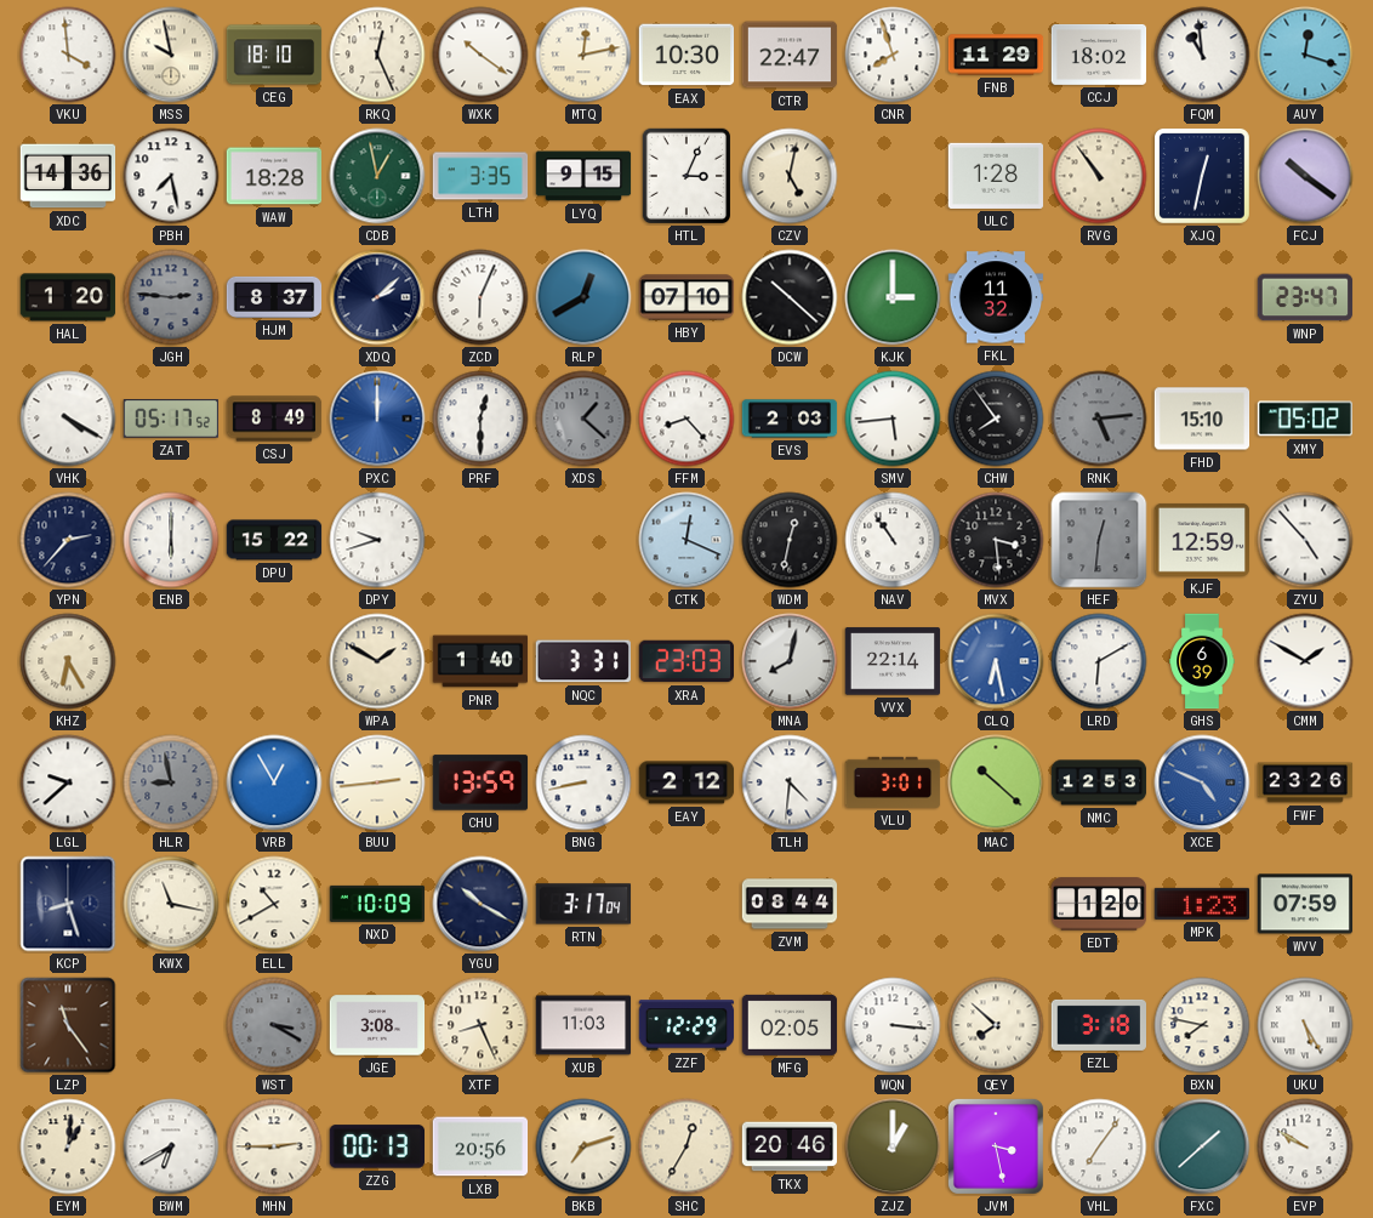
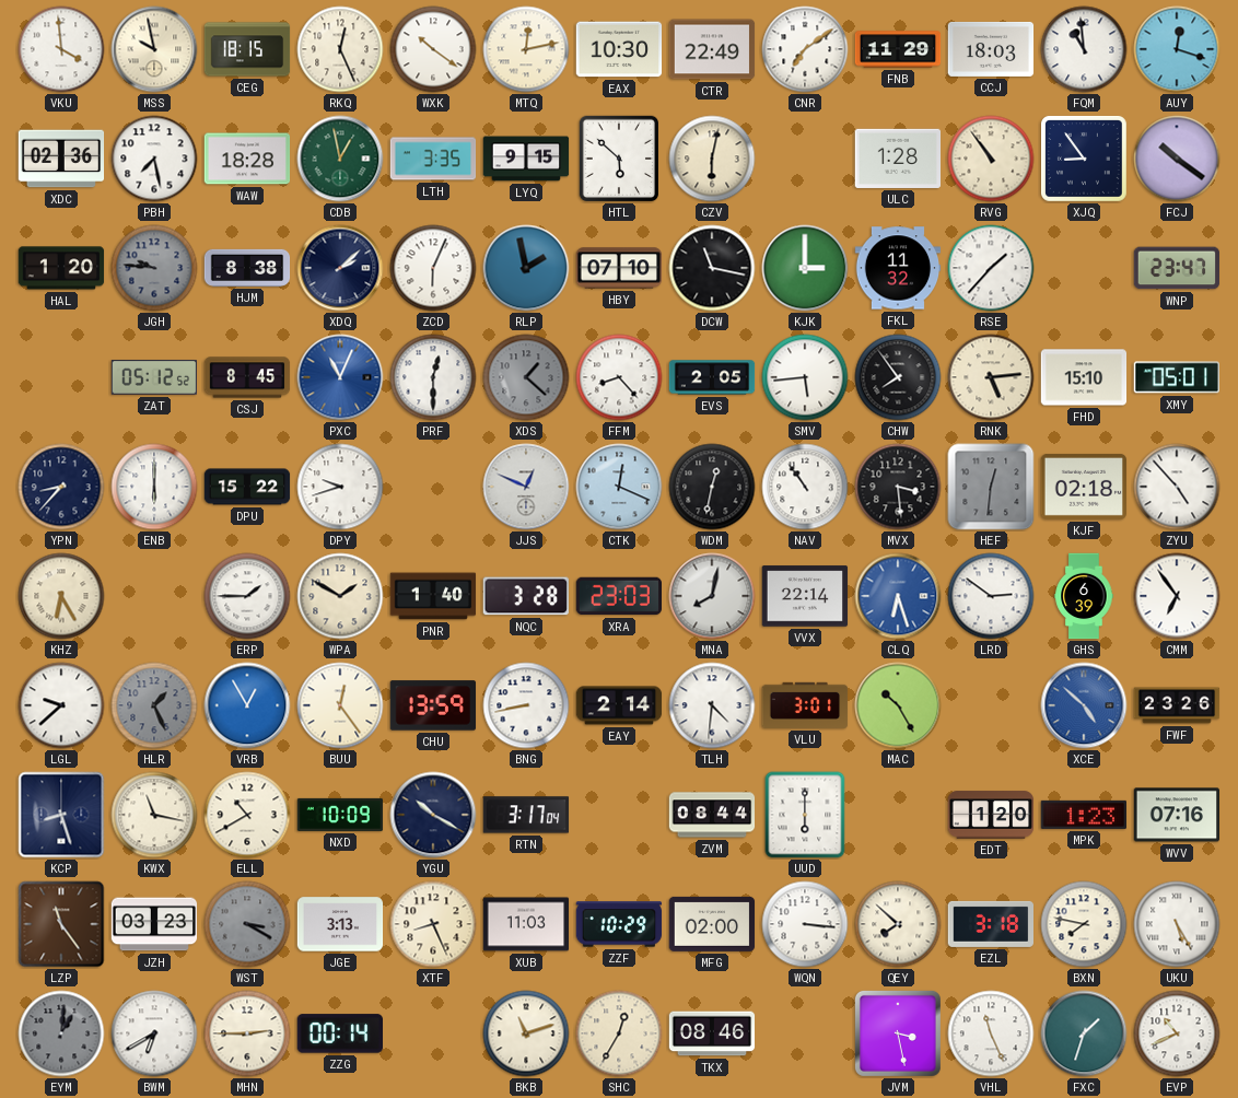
CEG: 18:10 -> 18:15
CTR: 22:47 -> 22:49
CNR: 7:57 -> 7:09
CCJ: 18:02 -> 18:03
XDC: 14:36 -> 02:36
HTL: 3:04 -> 5:52
CZV: 5:02 -> 6:02
XJQ: 12:32 -> 8:54
JGH: 2:46 -> 9:46
HJM: 8:37 -> 8:38
RLP: 12:40 -> 1:58
DCW: 10:22 -> 11:17
RSE: none -> 1:37
VHK: 4:20 -> none
ZAT: 05:17 -> 05:12
CSJ: 8:49 -> 8:45
PXC: 12:00 -> 11:04
EVS: 2:03 -> 2:05
RNK dial: grey -> cream
XMY: 05:02 -> 05:01
YPN: 2:37 -> 8:37
JJS: none -> 12:49
KJF: 12:59 -> 02:18
ERP: none -> 1:45
NQC: 3:31 -> 3:28
CLQ: 6:28 -> 6:27
LRD: 6:10 -> 2:51
CMM: 1:50 -> 6:54
HLR: 8:58 -> 1:26
BUU: 2:44 -> 12:24
EAY: 2:12 -> 2:14
MAC: 10:22 -> 10:25
NMC: 12:53 -> none
XCE: 4:49 -> 4:52
UUD: none -> 6:00
WVV: 07:59 -> 07:16
JZH: none -> 03:23
JGE: 3:08 -> 3:13
ZZF: 12:29 -> 10:29
MFG: 02:05 -> 02:00
EYM dial: cream -> grey
ZZG: 00:13 -> 00:14
LXB: 20:56 -> none
BKB: 7:12 -> 11:12
TKX: 20:46 -> 08:46
ZJZ: 1:00 -> none
VHL: 7:06 -> 11:26
FXC: 1:38 -> 1:33
EVP: 9:50 -> 10:41
